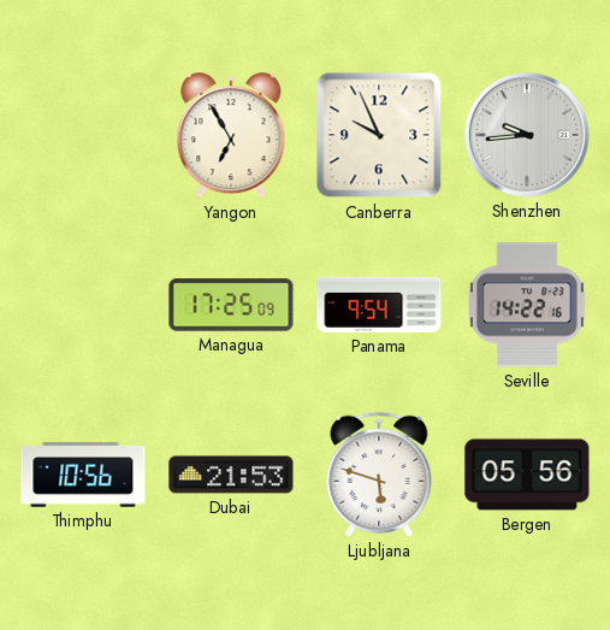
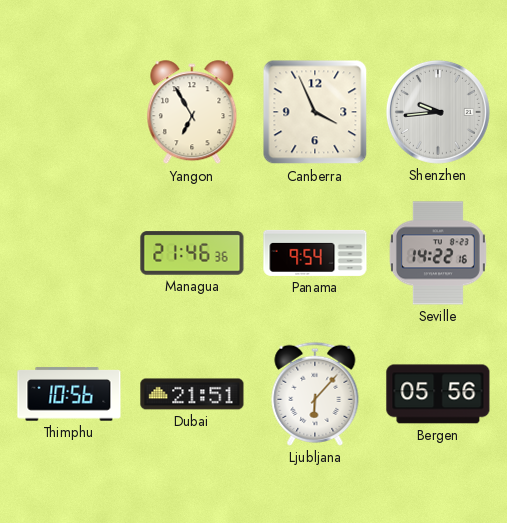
Canberra: 9:56 -> 3:56
Managua: 17:25 -> 21:46
Dubai: 21:53 -> 21:51
Ljubljana: 5:48 -> 6:07
